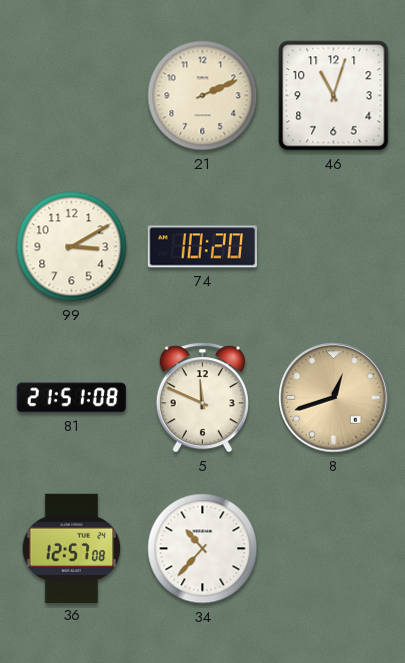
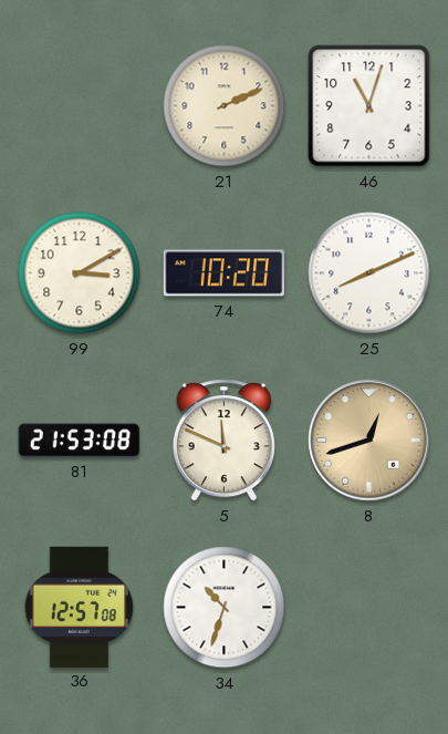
25: none -> 8:11
81: 21:51 -> 21:53
34: 10:37 -> 10:33
